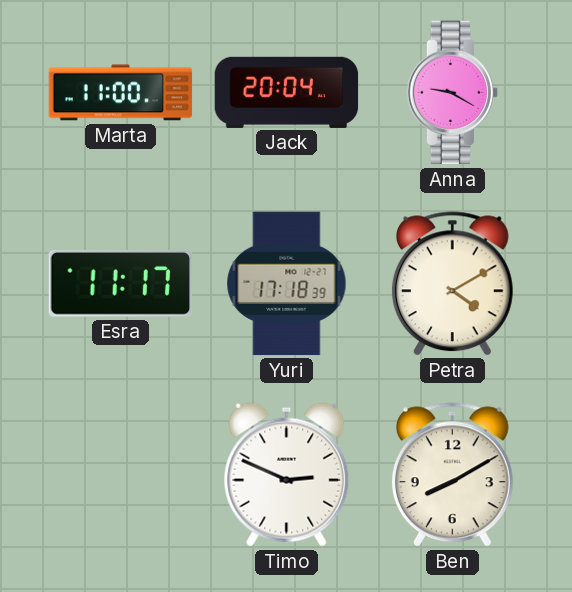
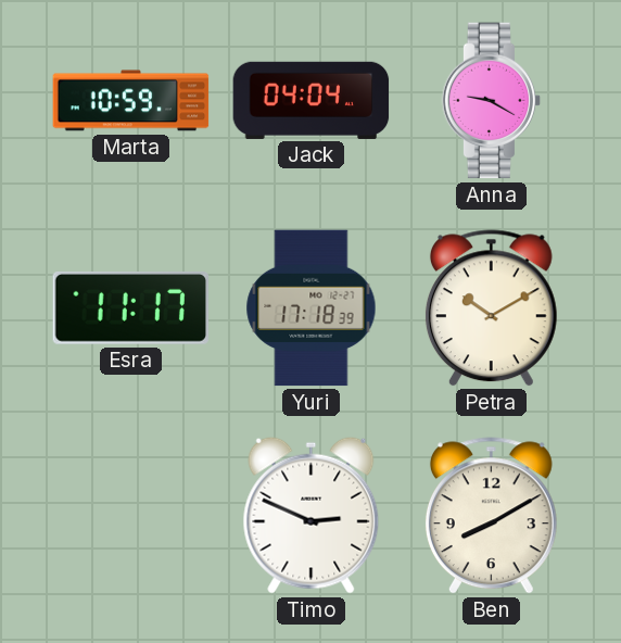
Marta: 11:00 -> 10:59
Jack: 20:04 -> 04:04
Petra: 4:10 -> 10:10
